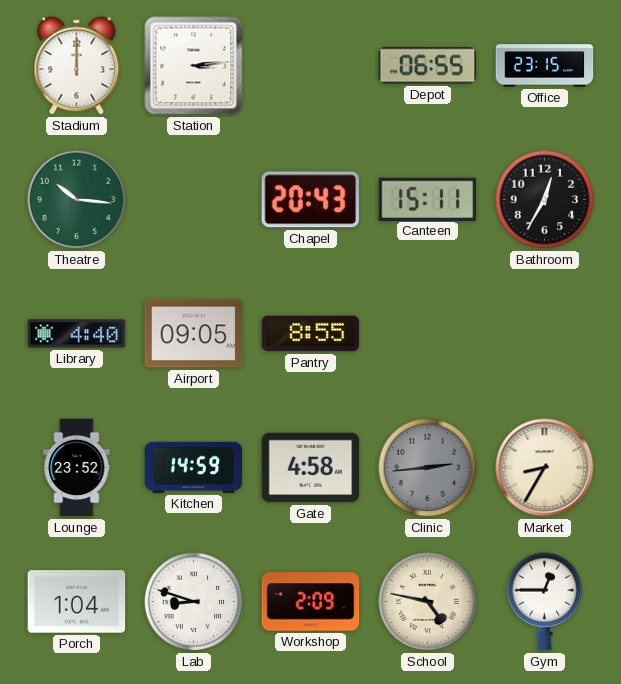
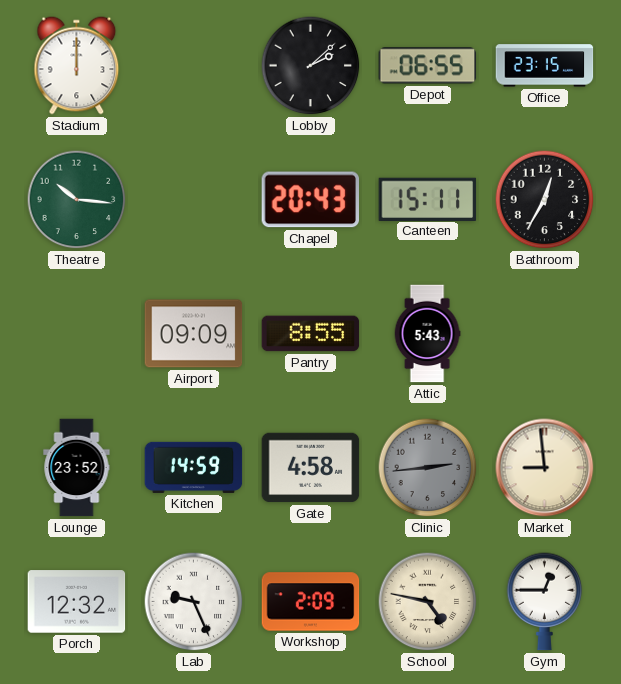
Station: 3:14 -> none
Lobby: none -> 2:08
Library: 4:40 -> none
Airport: 09:05 -> 09:09
Attic: none -> 5:43
Market: 8:35 -> 8:59
Porch: 1:04 -> 12:32
Lab: 8:48 -> 9:26
